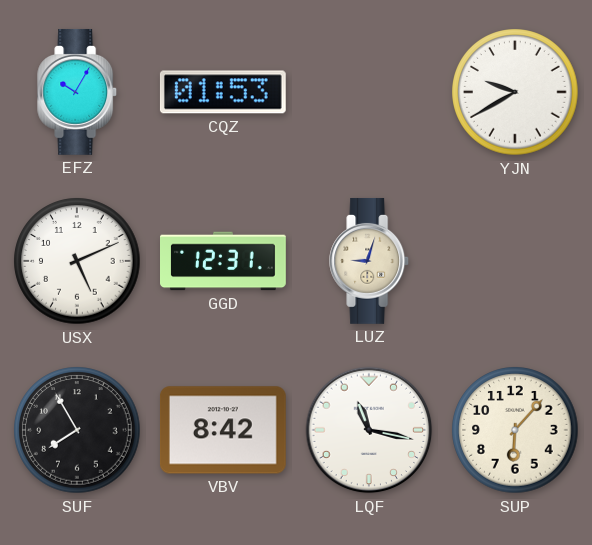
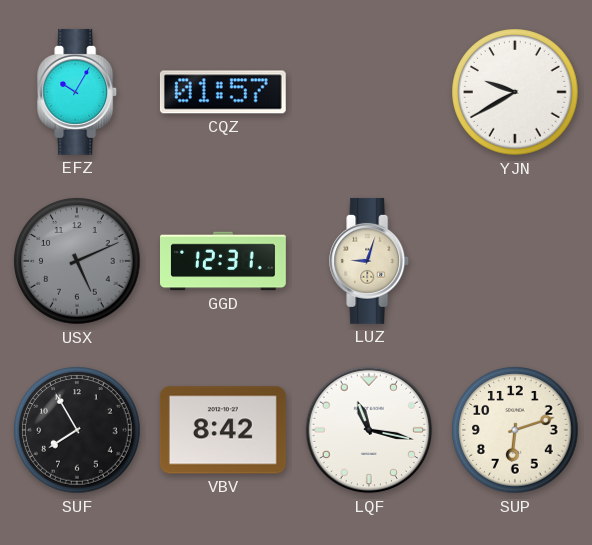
CQZ: 01:53 -> 01:57
USX dial: white -> grey
SUP: 6:07 -> 6:12
